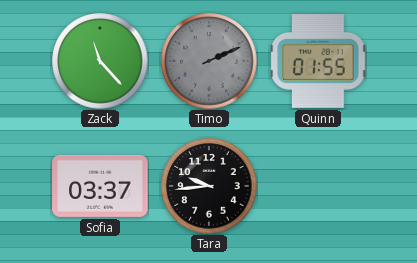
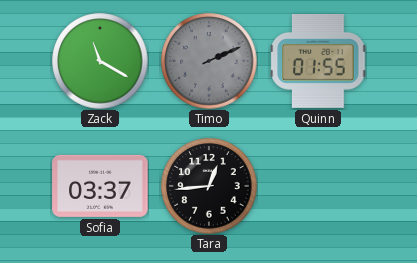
Zack: 11:23 -> 11:20
Tara: 9:44 -> 12:44
